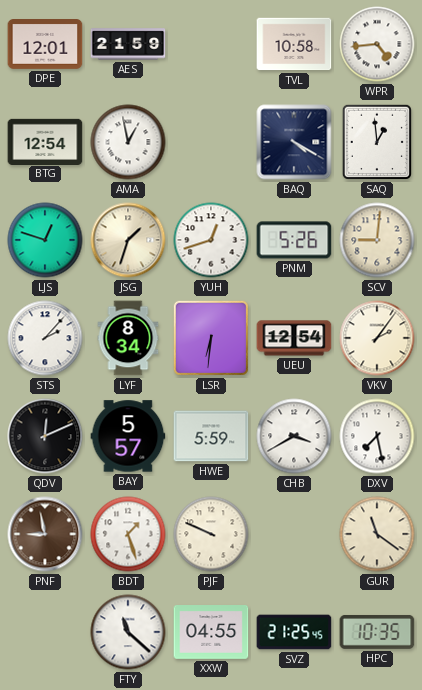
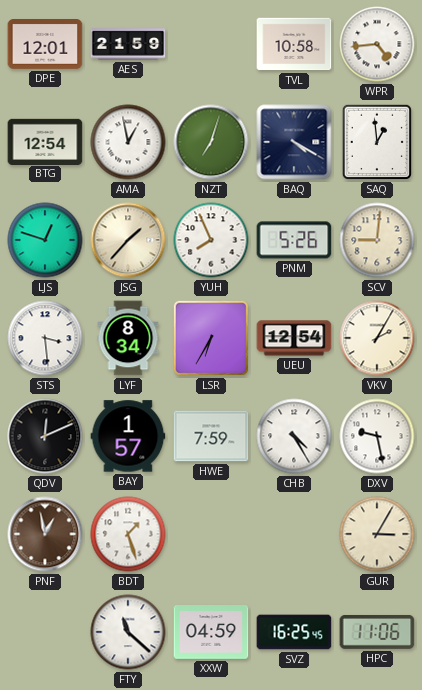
NZT: none -> 7:03
JSG: 1:33 -> 1:37
YUH: 12:42 -> 7:56
STS: 2:07 -> 3:29
LSR: 6:31 -> 6:35
VKV: 2:06 -> 2:05
BAY: 5:57 -> 1:57
HWE: 5:59 -> 7:59
CHB: 3:40 -> 4:25
DXV: 7:28 -> 9:28
PNF: 8:58 -> 12:58
PJF: 9:49 -> none
GUR: 11:21 -> 3:05
XXW: 04:55 -> 04:59
SVZ: 21:25 -> 16:25
HPC: 10:35 -> 11:06
